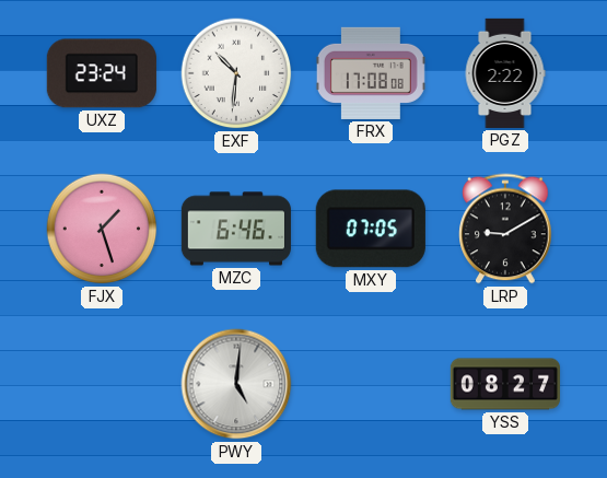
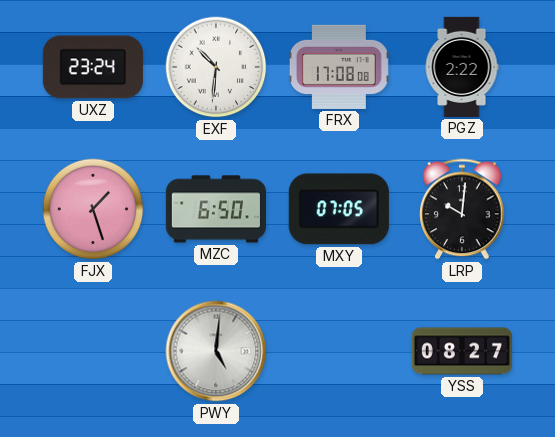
MZC: 6:46 -> 6:50
LRP: 9:10 -> 10:01
